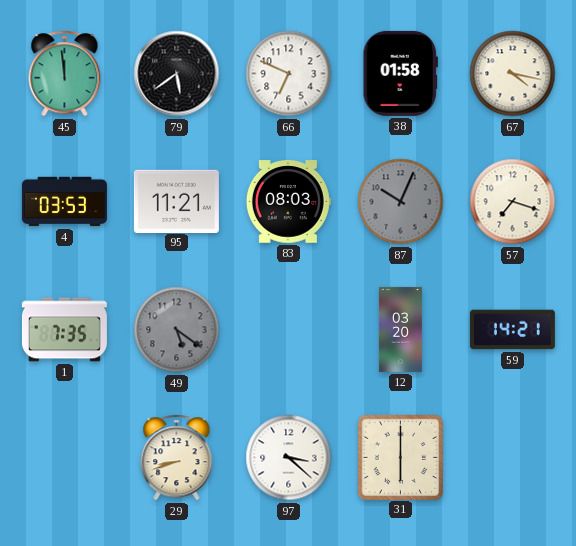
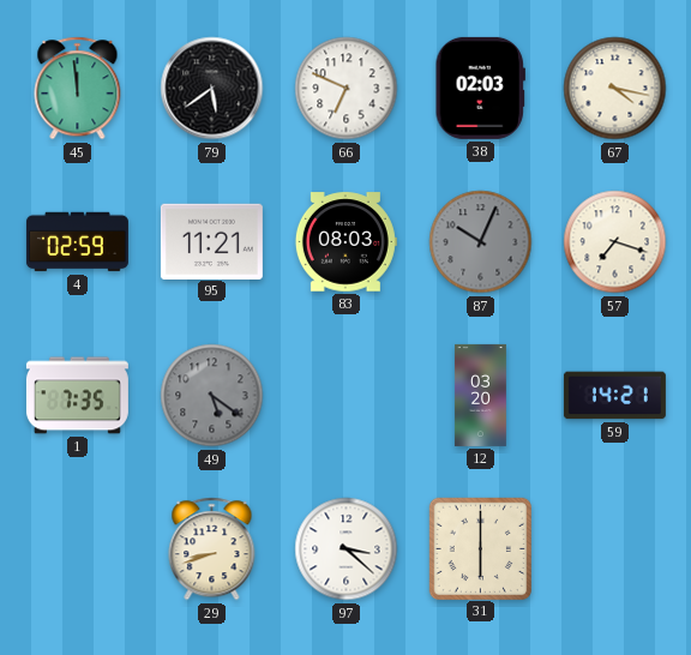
38: 01:58 -> 02:03
4: 03:53 -> 02:59
